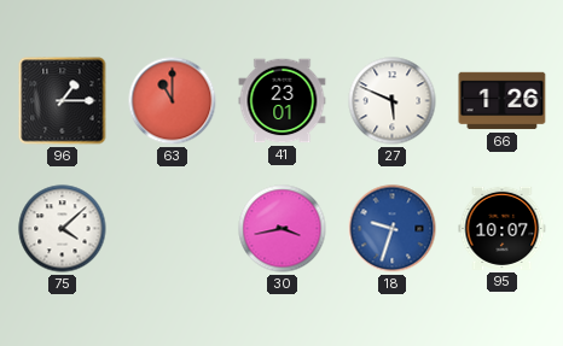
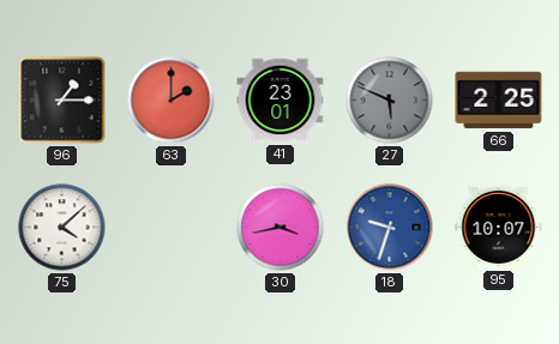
63: 11:00 -> 2:00
27 dial: white -> grey
66: 1:26 -> 2:25
